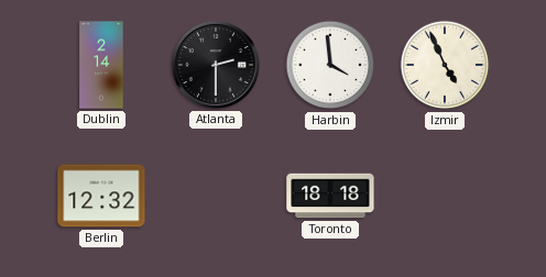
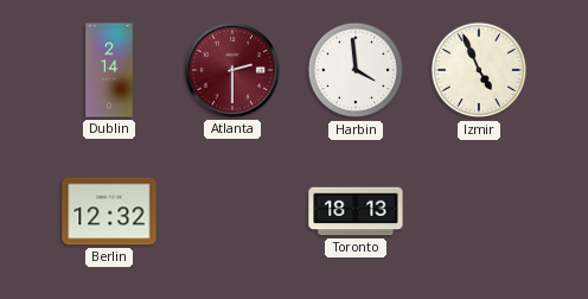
Atlanta dial: black -> burgundy
Toronto: 18:18 -> 18:13
